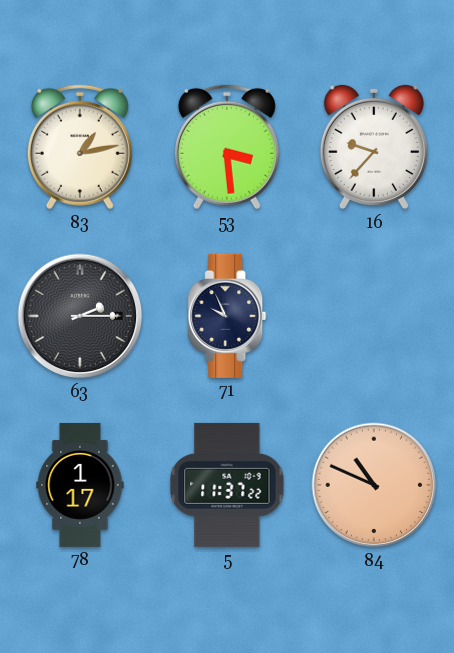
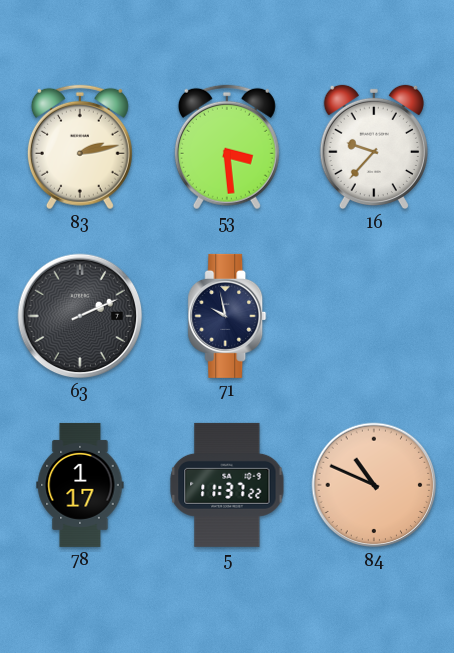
83: 1:13 -> 2:13
63: 2:15 -> 2:11
71: 9:56 -> 9:58
